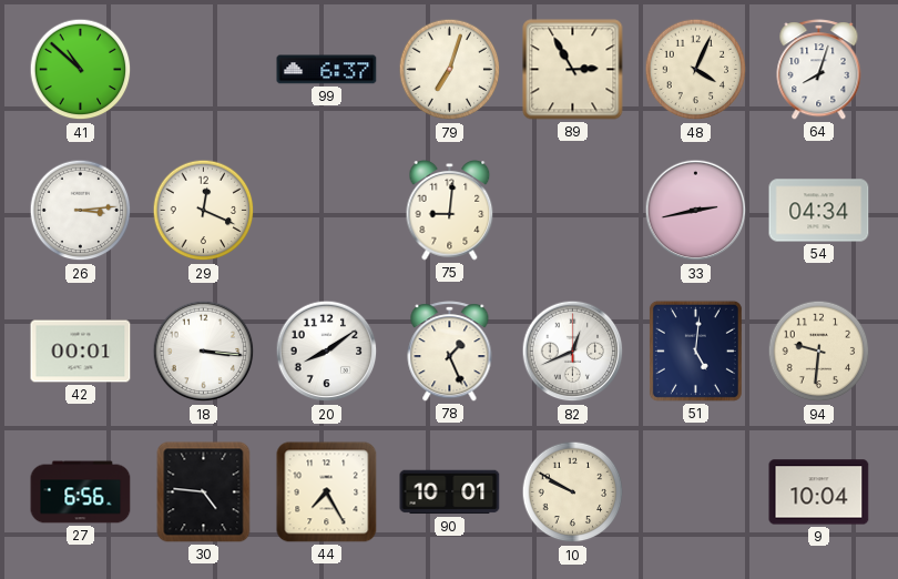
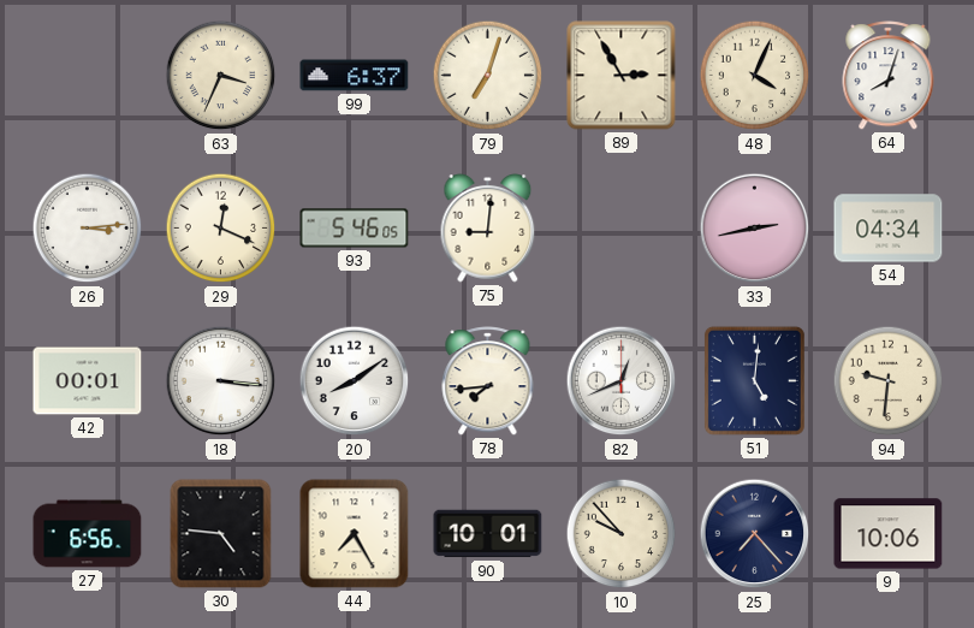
41: 10:52 -> none
63: none -> 3:34
93: none -> 5:46
78: 1:26 -> 7:44
10: 9:50 -> 9:53
25: none -> 7:23
9: 10:04 -> 10:06
